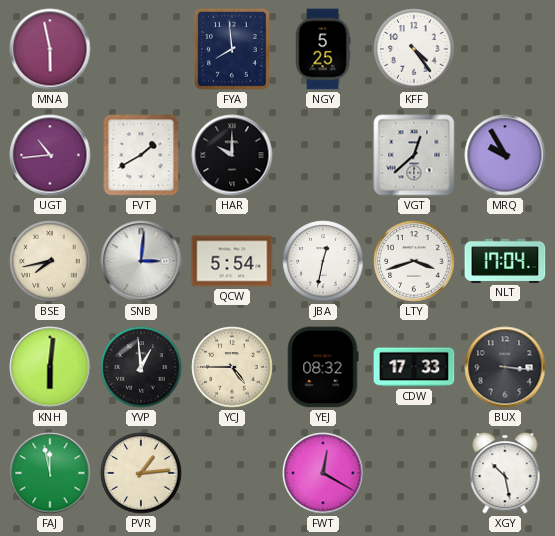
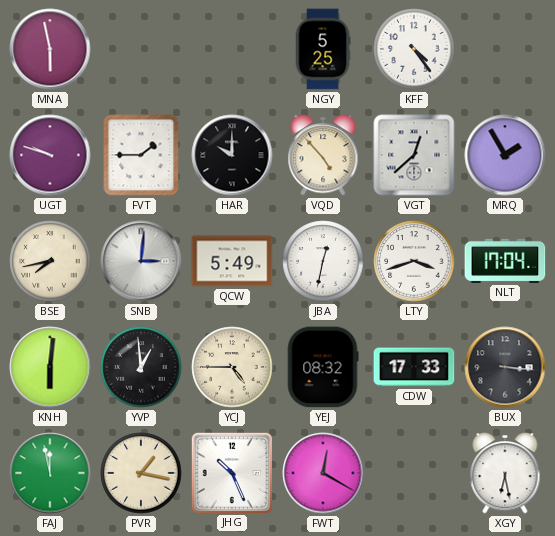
FYA: 7:59 -> none
UGT: 10:44 -> 9:48
FVT: 1:40 -> 1:45
VQD: none -> 4:53
MRQ: 9:55 -> 1:55
QCW: 5:54 -> 5:49
PVR: 1:14 -> 1:17
JHG: none -> 10:26
XGY: 10:28 -> 6:28
